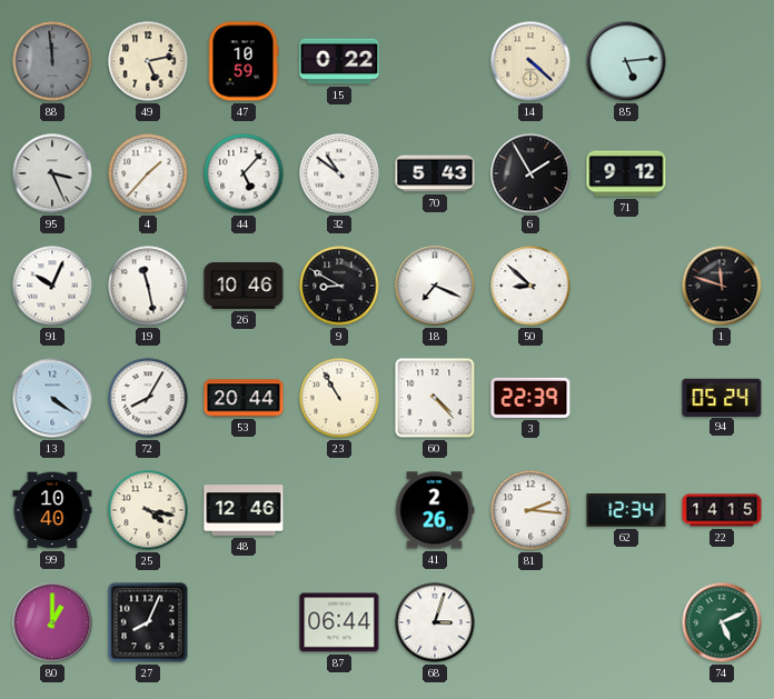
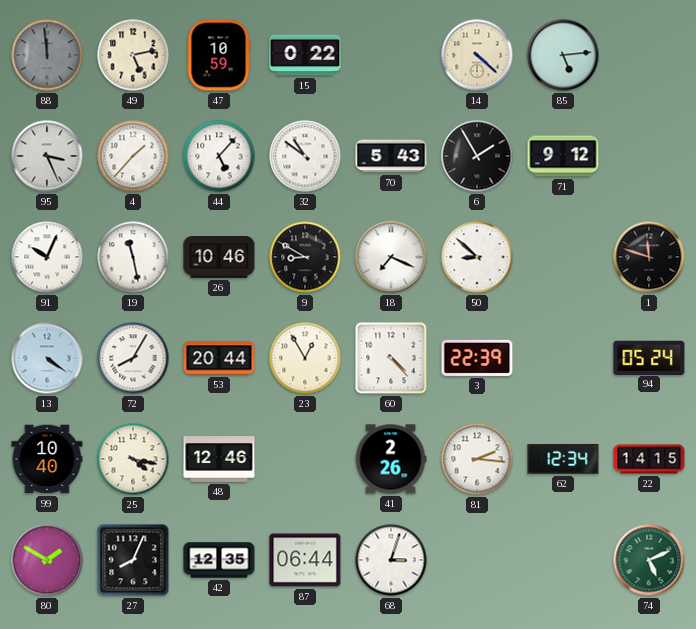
23: 10:55 -> 12:55
80: 1:00 -> 1:50
42: none -> 12:35
